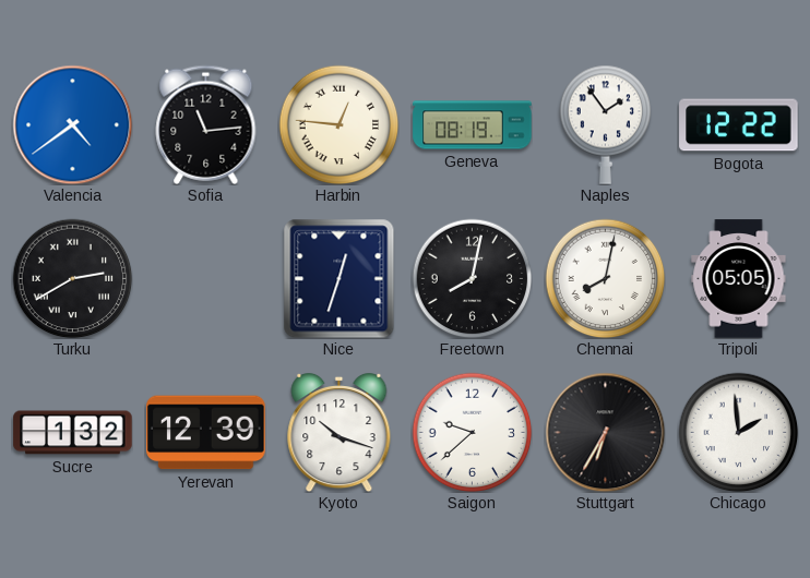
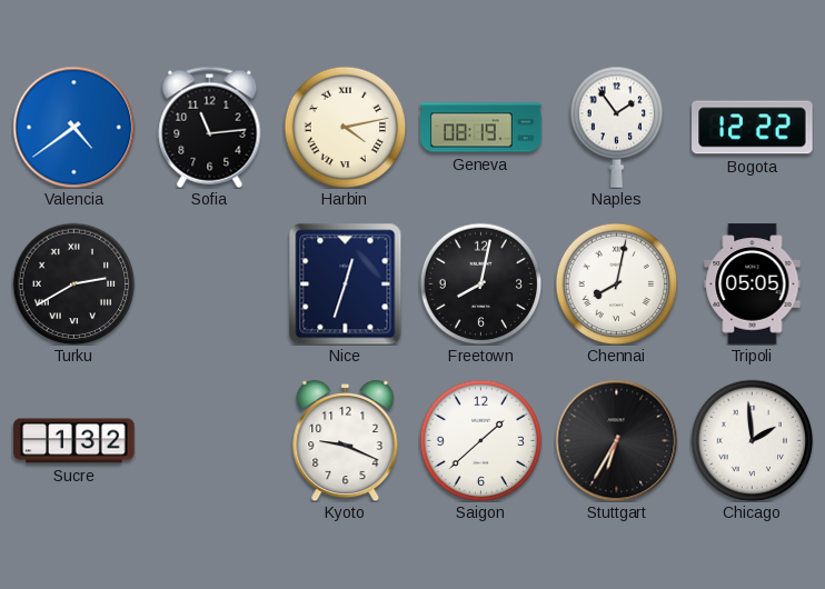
Harbin: 12:46 -> 4:13
Yerevan: 12:39 -> none
Kyoto: 10:18 -> 9:19
Saigon: 9:38 -> 1:38
